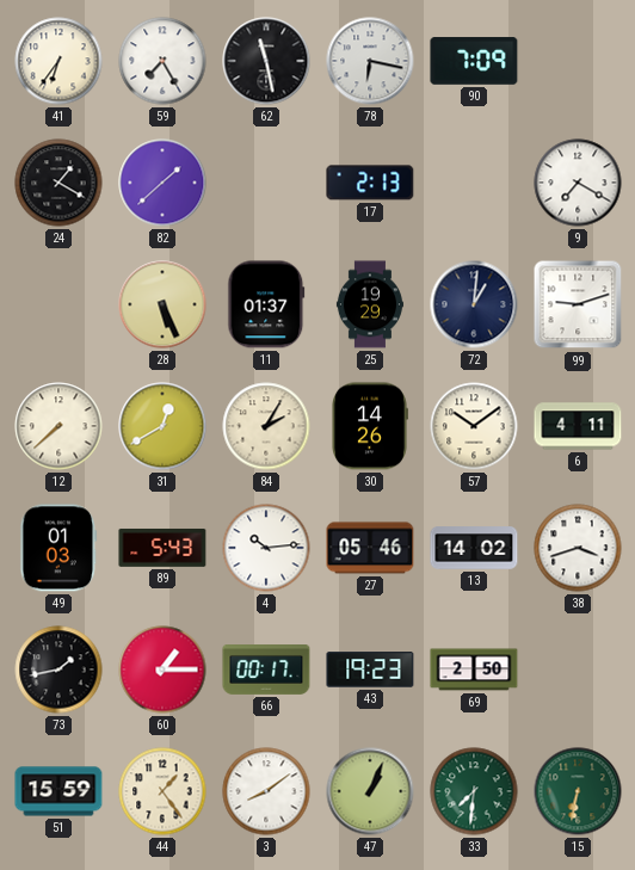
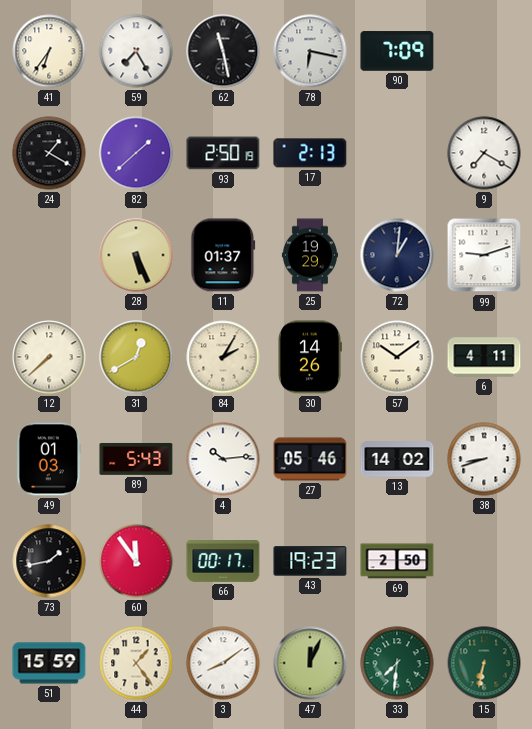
93: none -> 2:50
38: 3:42 -> 8:42
60: 1:15 -> 11:54
47: 1:04 -> 12:04
